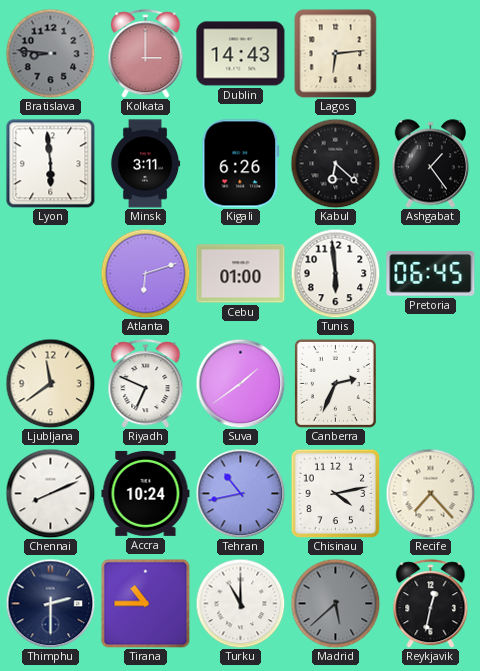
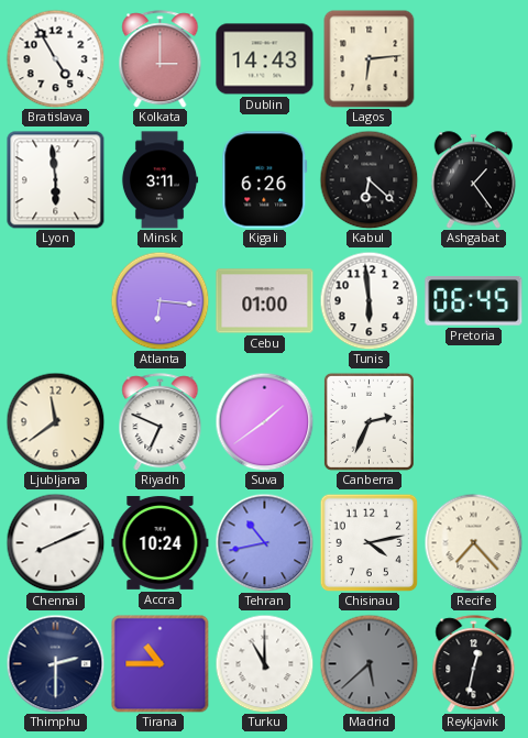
Bratislava: 8:46 -> 4:55
Bratislava dial: grey -> white
Atlanta: 6:12 -> 6:16
